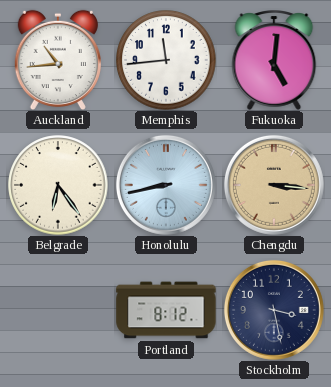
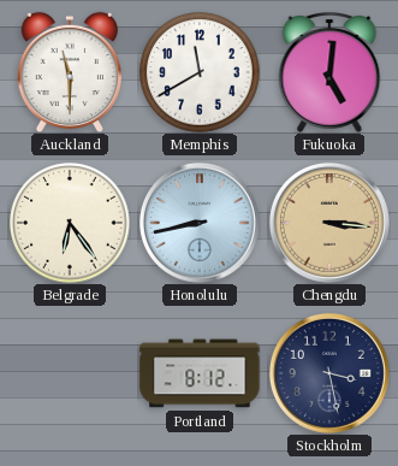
Auckland: 10:44 -> 11:30
Memphis: 11:44 -> 11:40
